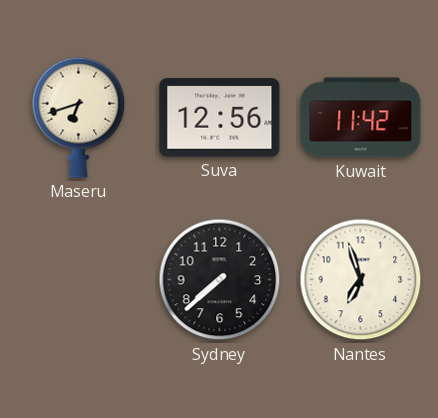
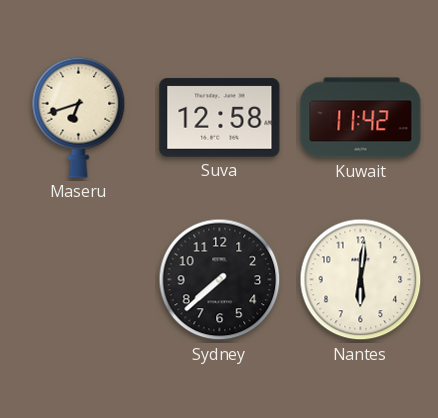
Suva: 12:56 -> 12:58
Nantes: 6:57 -> 6:01
